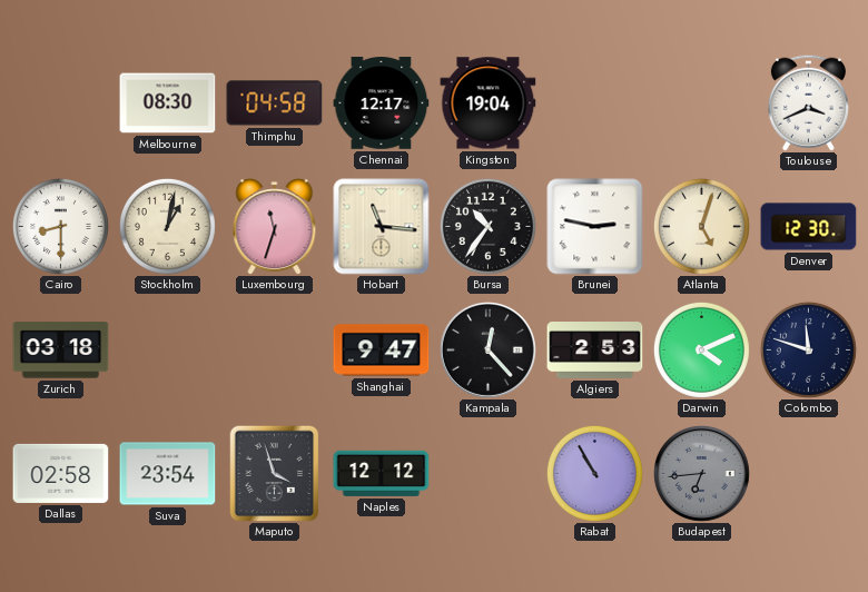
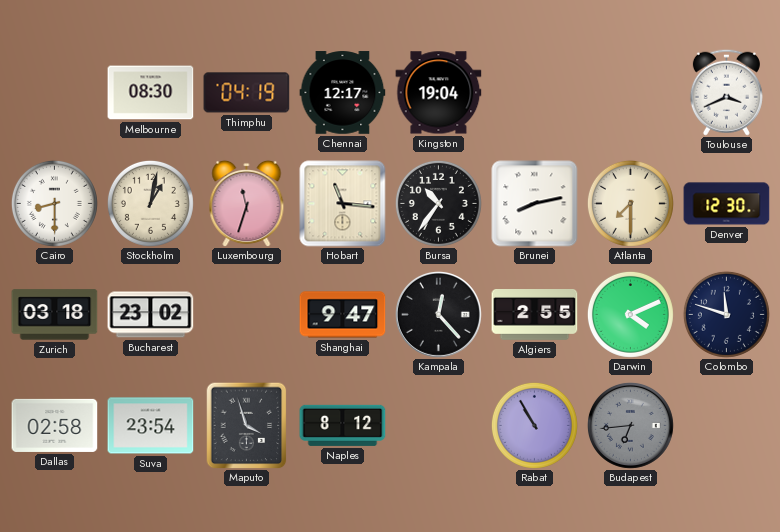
Thimphu: 04:58 -> 04:19
Brunei: 2:47 -> 8:13
Atlanta: 5:03 -> 7:30
Bucharest: none -> 23:02
Algiers: 2:53 -> 2:55
Naples: 12:12 -> 8:12
